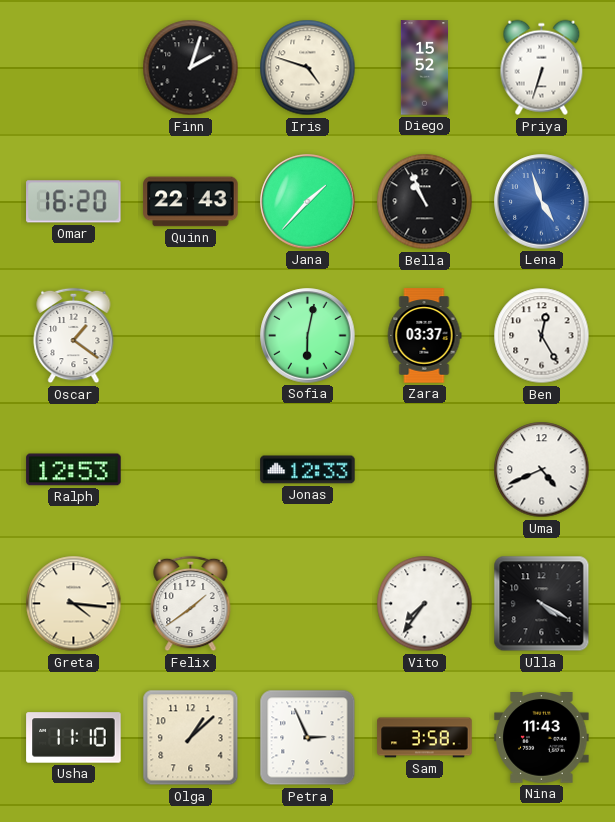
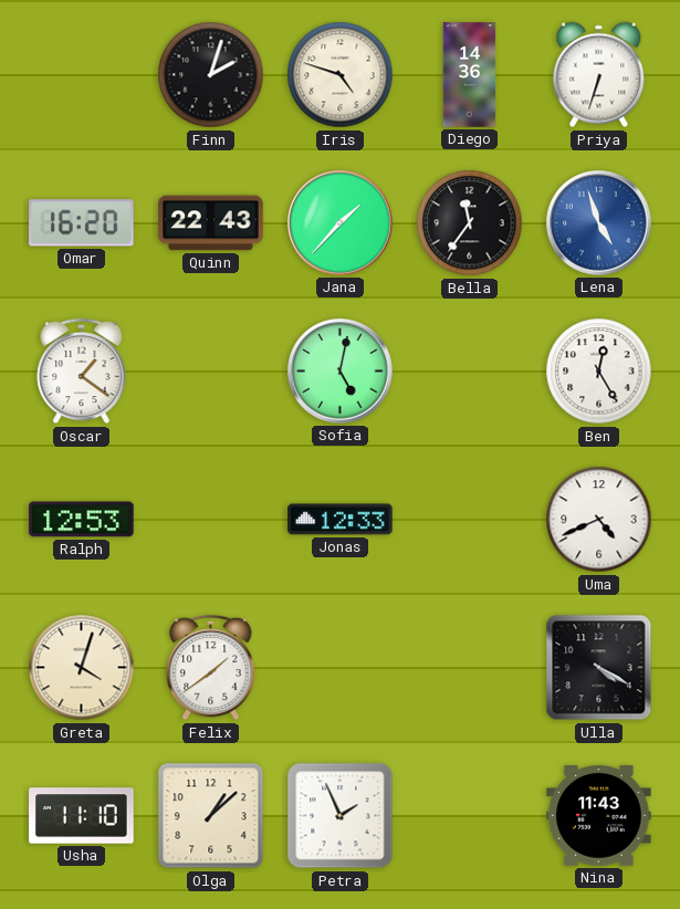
Diego: 15:52 -> 14:36
Bella: 10:56 -> 11:36
Sofia: 6:02 -> 5:02
Zara: 03:37 -> none
Greta: 4:16 -> 4:03
Vito: 7:36 -> none
Petra: 2:56 -> 1:56
Sam: 3:58 -> none
